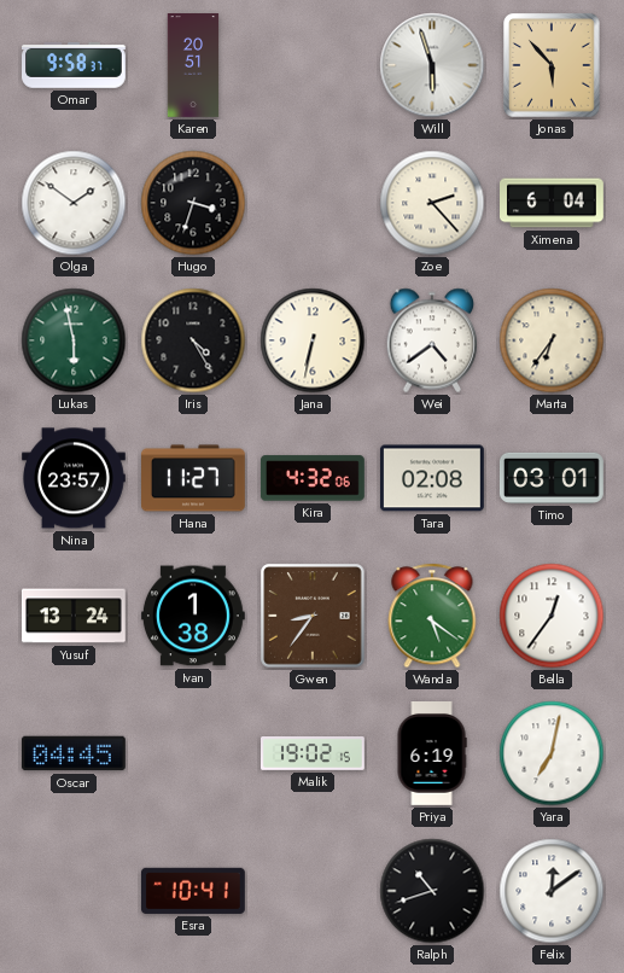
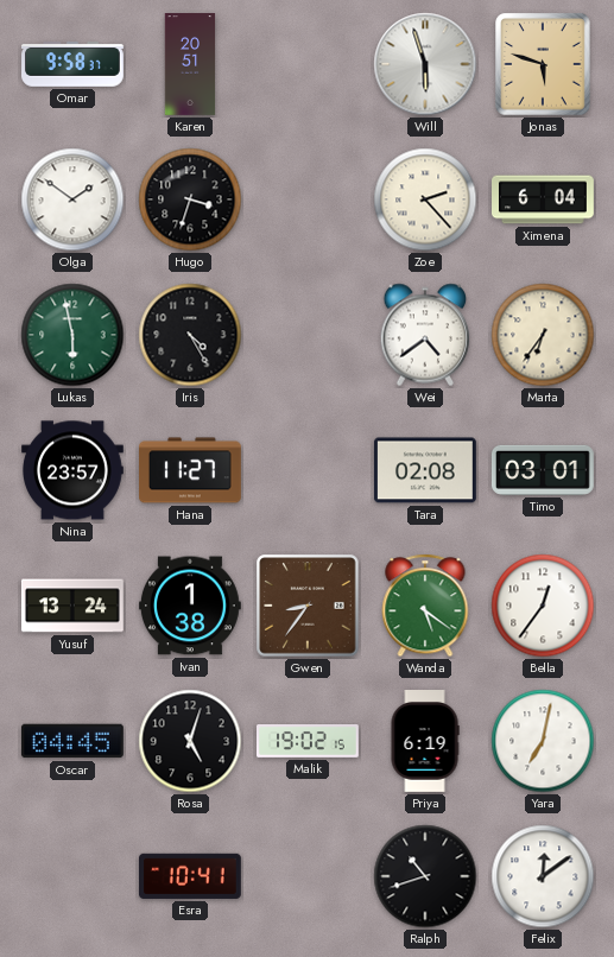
Jonas: 5:53 -> 5:48
Jana: 6:32 -> none
Kira: 4:32 -> none
Rosa: none -> 5:03
